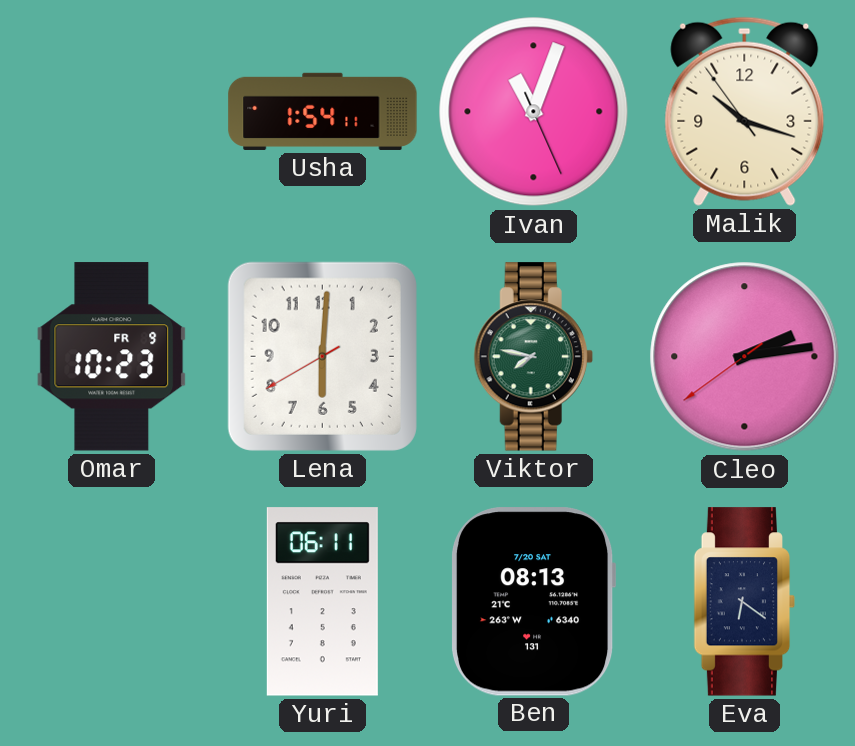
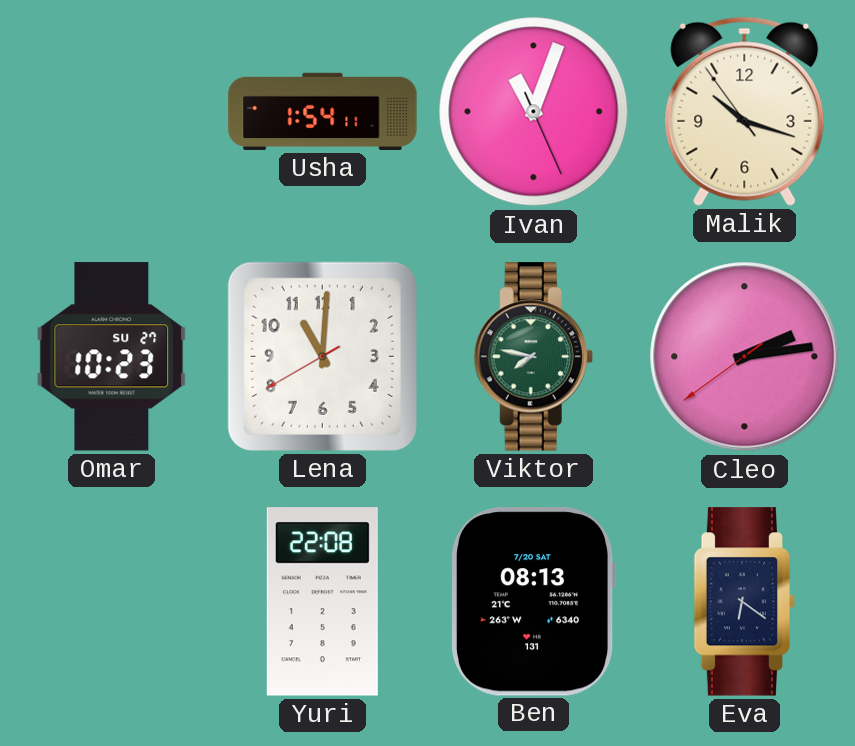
Omar date: FR 9 -> SU 27
Lena: 6:00 -> 11:00
Yuri: 06:11 -> 22:08
